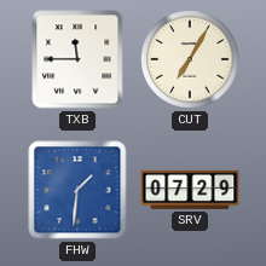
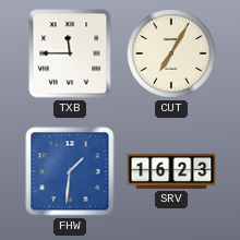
SRV: 07:29 -> 16:23
